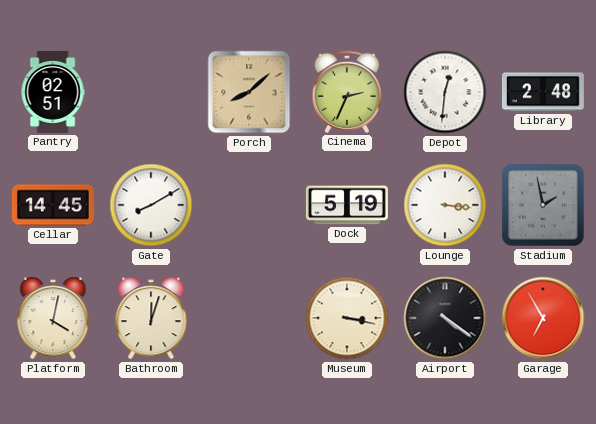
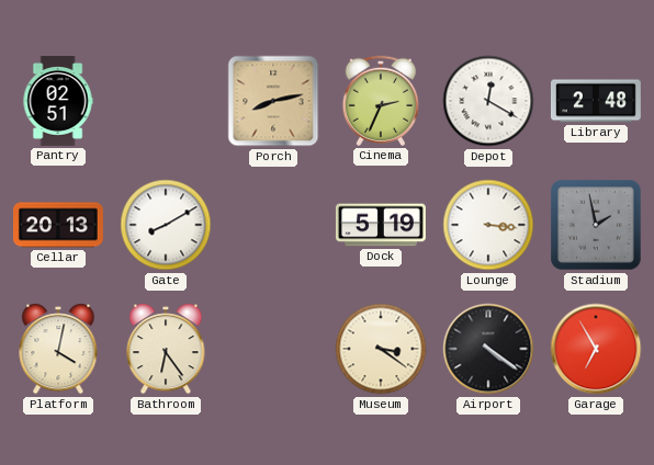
Porch: 8:08 -> 8:13
Depot: 12:31 -> 12:20
Cellar: 14:45 -> 20:13
Bathroom: 12:03 -> 6:24
Museum: 3:17 -> 3:21
